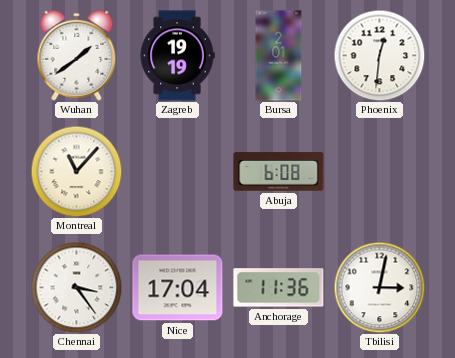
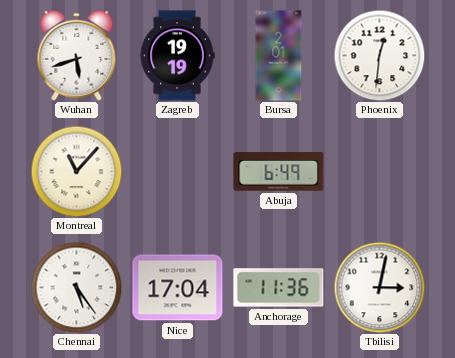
Wuhan: 1:39 -> 5:42
Abuja: 6:08 -> 6:49
Chennai: 3:24 -> 5:24
